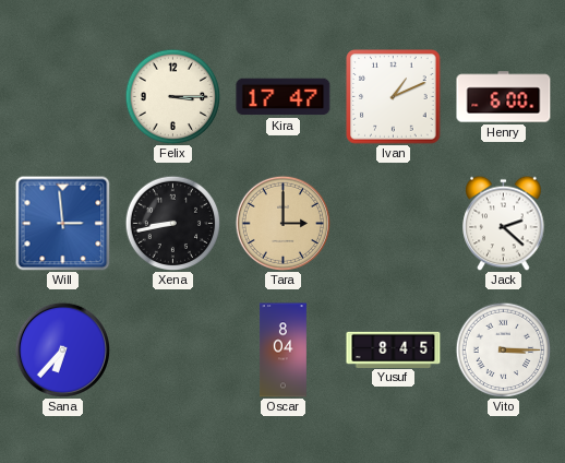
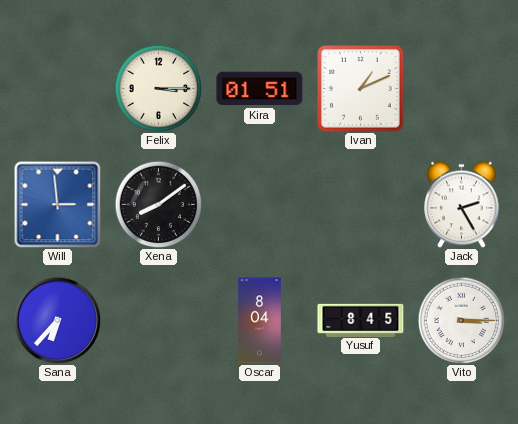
Kira: 17:47 -> 01:51
Henry: 6:00 -> none
Xena: 8:43 -> 8:09
Tara: 3:00 -> none
Jack: 2:22 -> 2:25
